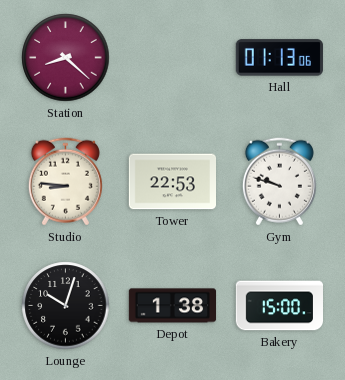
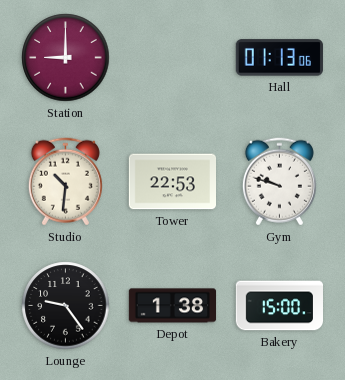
Station: 8:22 -> 9:00
Studio: 8:46 -> 10:31
Lounge: 10:03 -> 9:24
